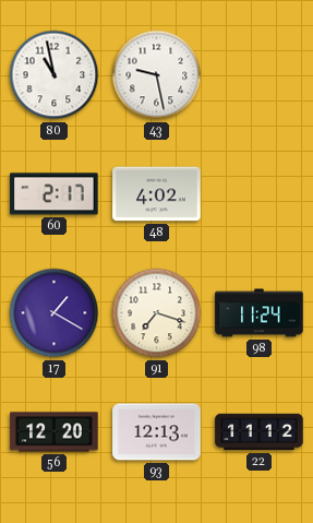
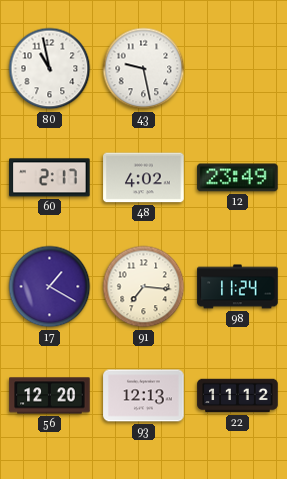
12: none -> 23:49
91: 7:18 -> 7:16
